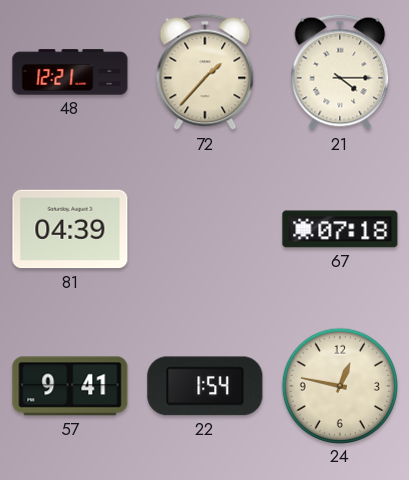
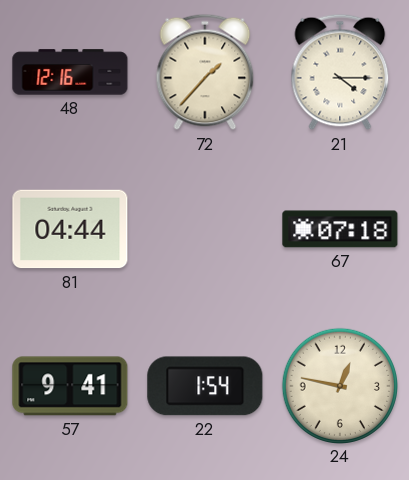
48: 12:21 -> 12:16
81: 04:39 -> 04:44
